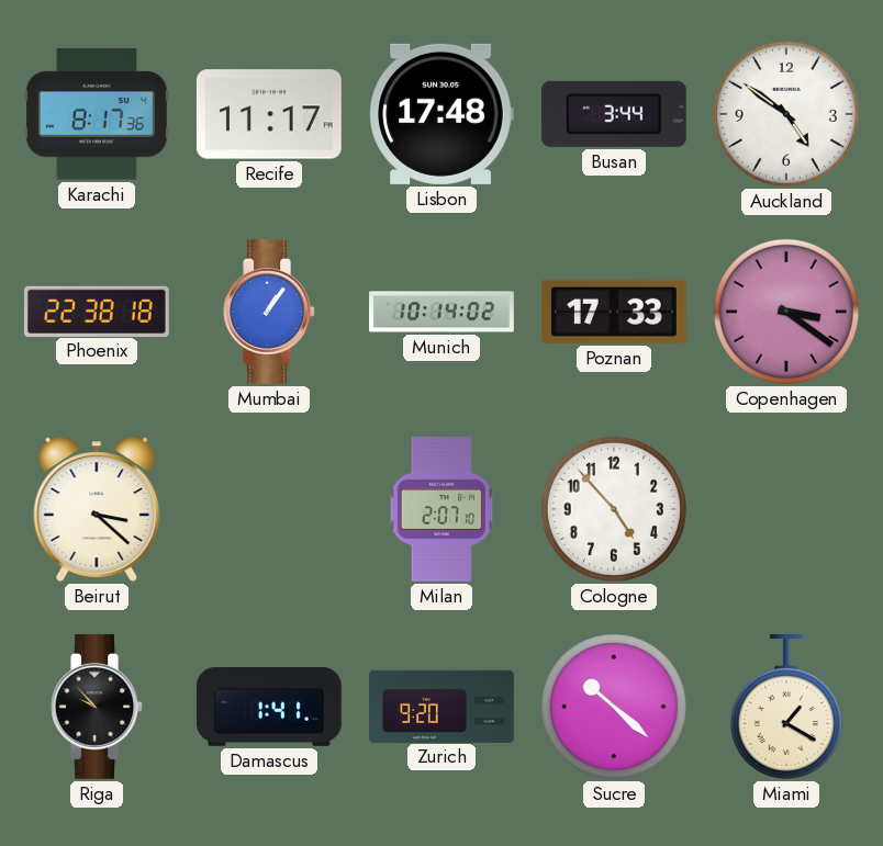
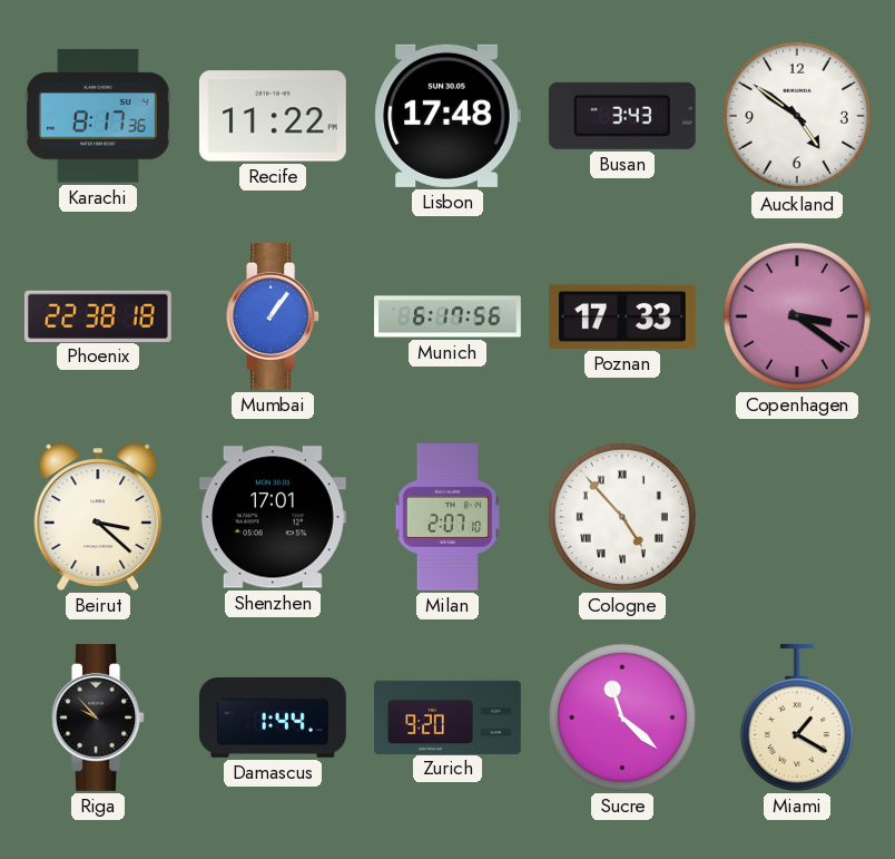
Recife: 11:17 -> 11:22
Busan: 3:44 -> 3:43
Munich: 10:14 -> 6:17
Shenzhen: none -> 17:01
Cologne numerals: Arabic -> Roman
Damascus: 1:41 -> 1:44
Sucre: 10:22 -> 11:22
